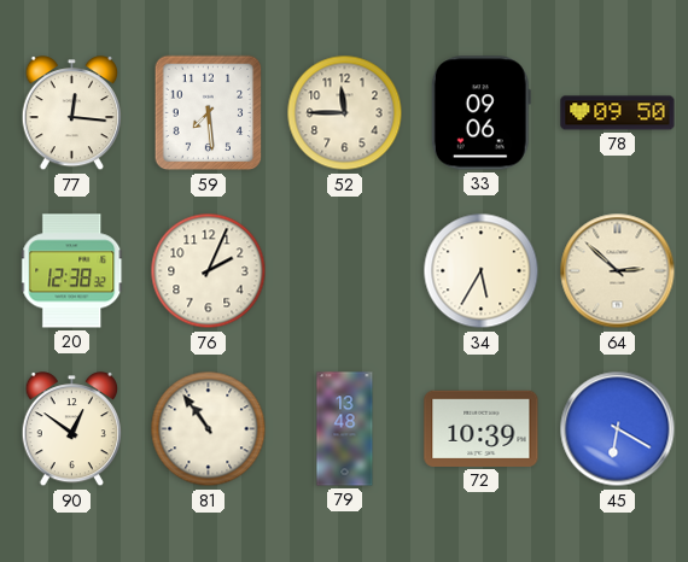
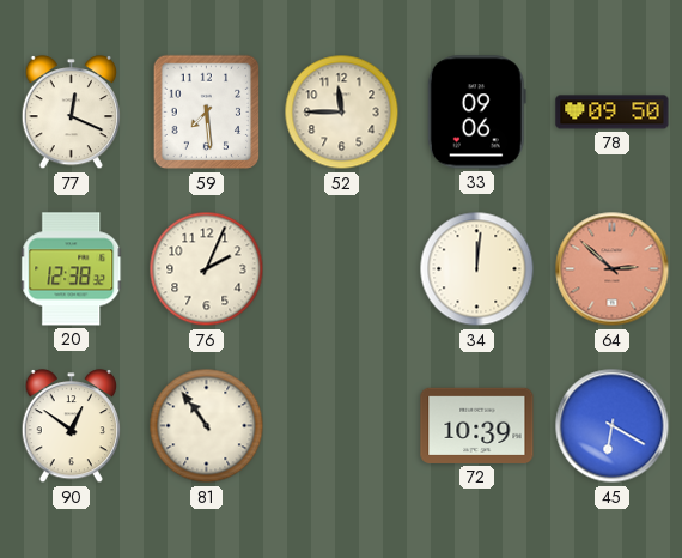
77: 12:16 -> 12:19
34: 5:35 -> 12:01
64 dial: cream -> salmon
79: 13:48 -> none
